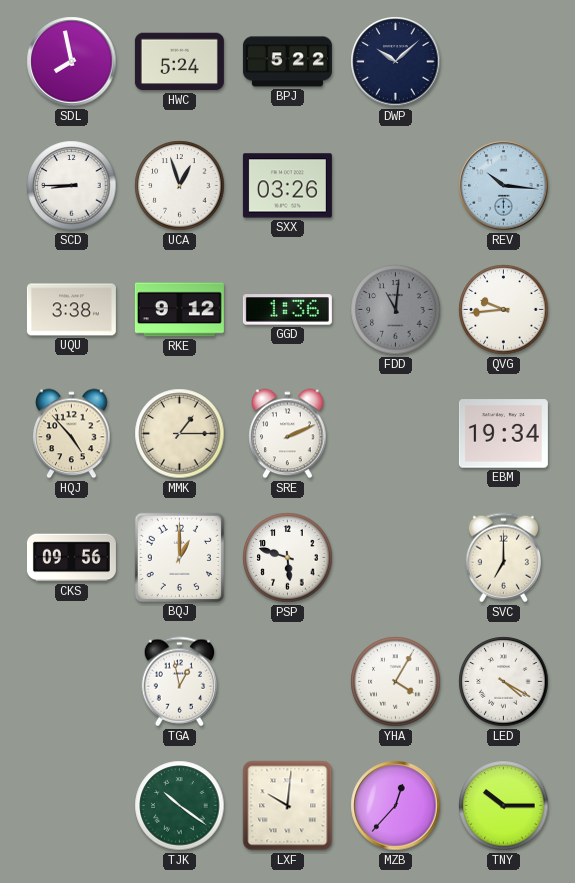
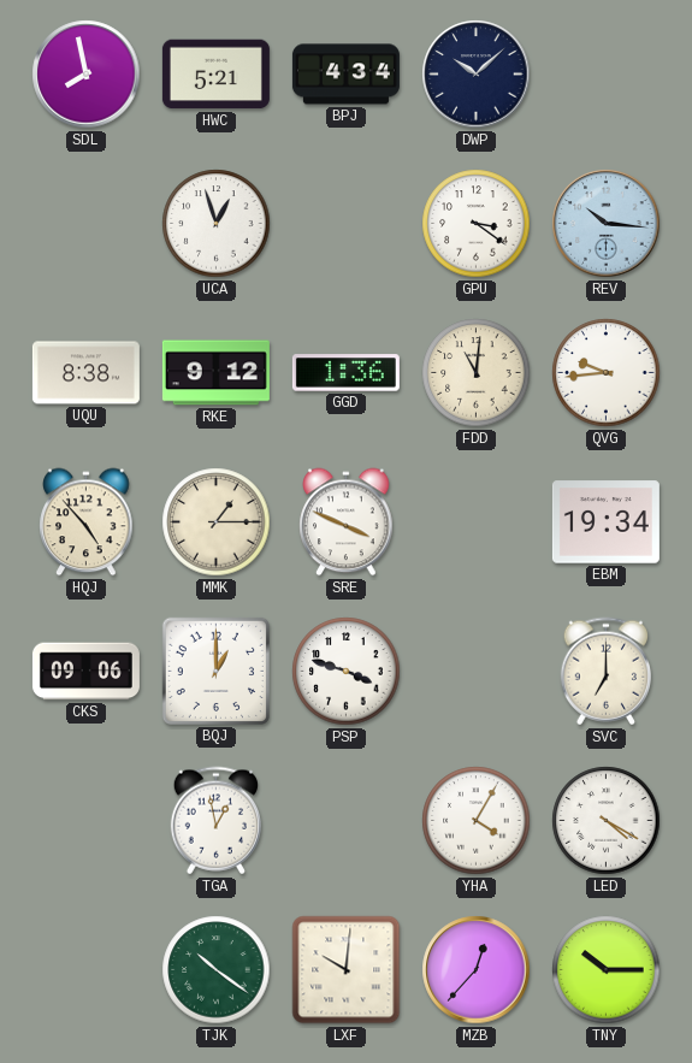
HWC: 5:24 -> 5:21
BPJ: 5:22 -> 4:34
SCD: 8:45 -> none
SXX: 03:26 -> none
GPU: none -> 3:21
UQU: 3:38 -> 8:38
FDD dial: grey -> cream
SRE: 2:11 -> 3:49
CKS: 09:56 -> 09:06
PSP: 5:48 -> 3:48
